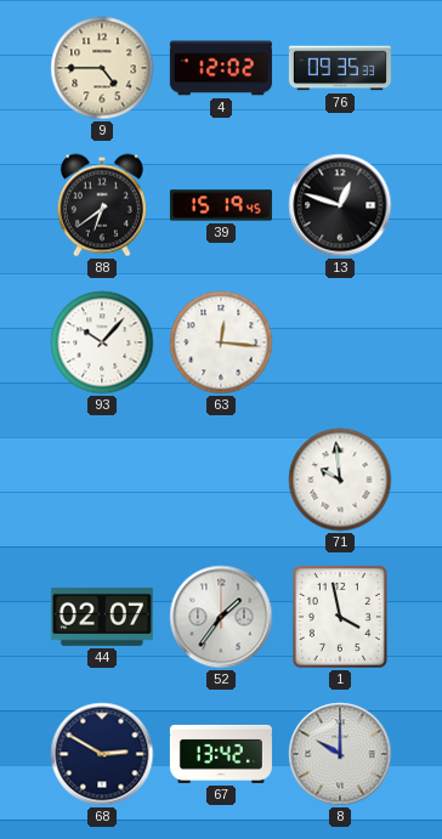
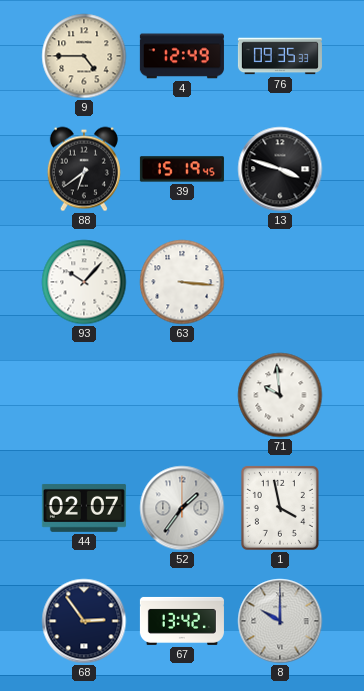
4: 12:02 -> 12:49
13: 12:48 -> 3:48
63: 12:16 -> 3:16
68: 2:50 -> 2:54
